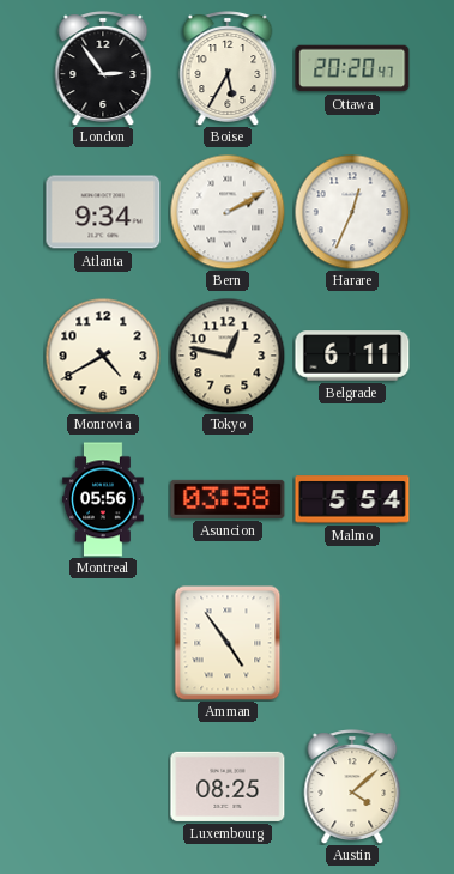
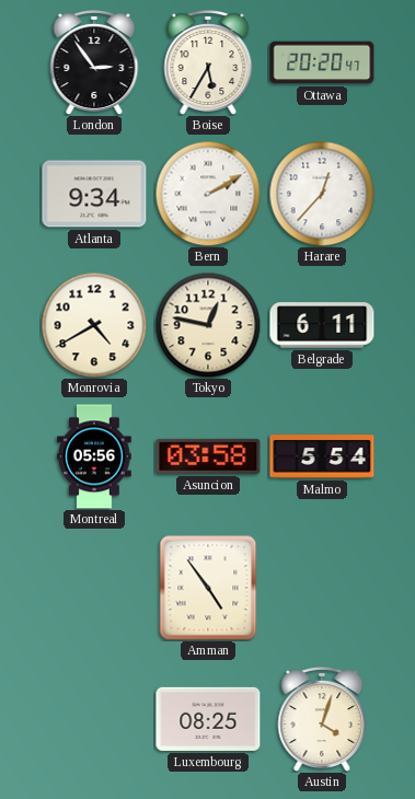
Harare: 12:34 -> 12:37
Austin: 4:08 -> 4:03
